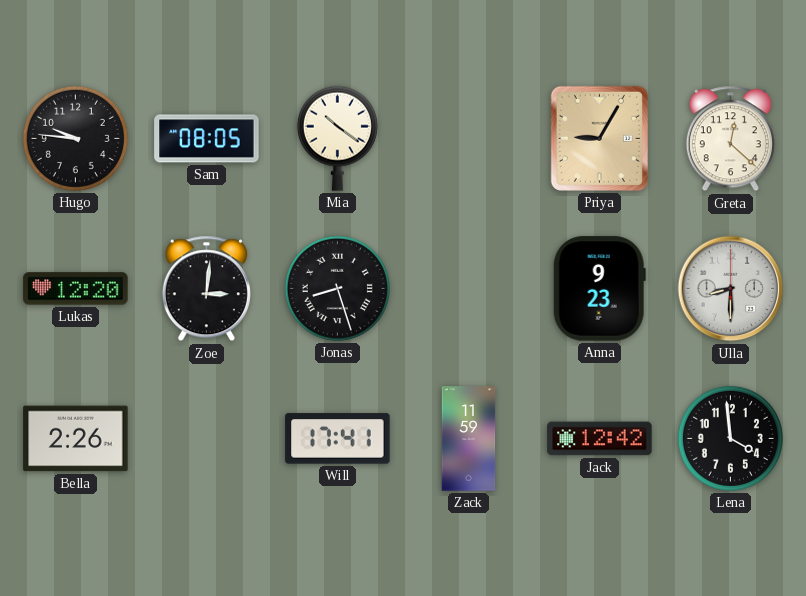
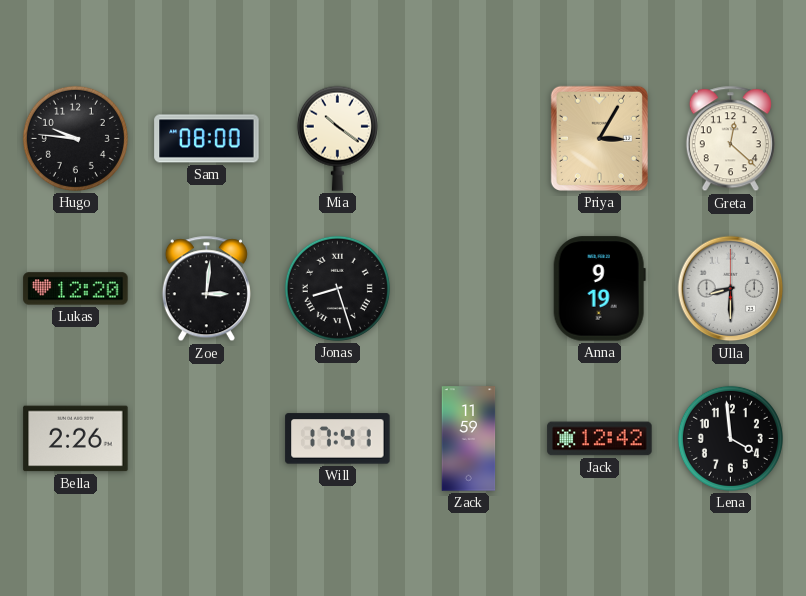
Sam: 08:05 -> 08:00
Priya: 9:05 -> 3:05
Anna: 9:23 -> 9:19
